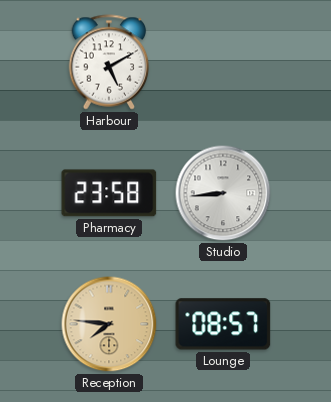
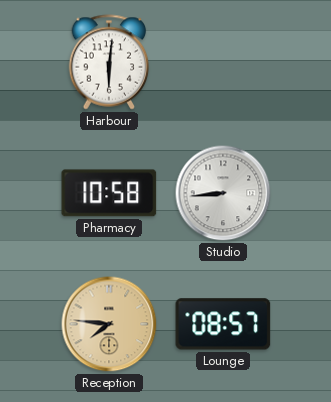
Harbour: 5:10 -> 6:01
Pharmacy: 23:58 -> 10:58
